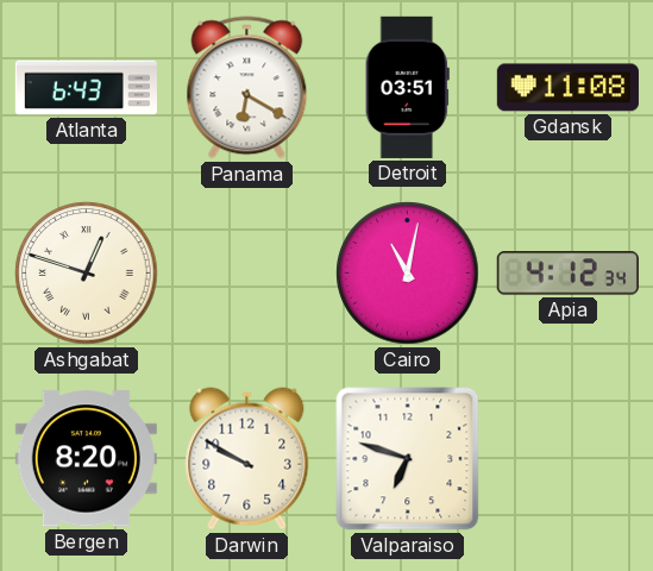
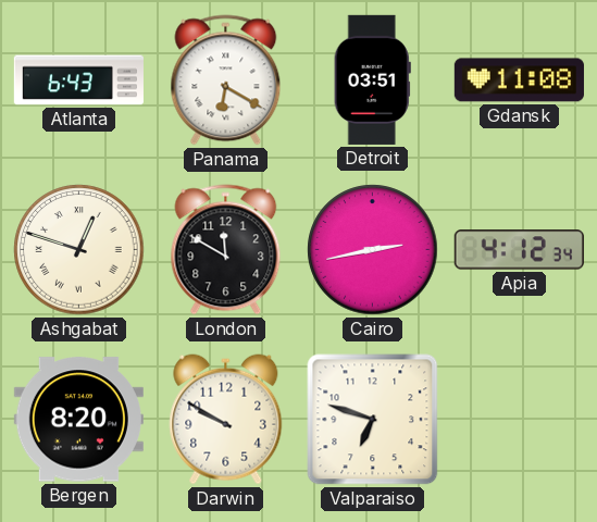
London: none -> 11:50
Cairo: 11:02 -> 2:43
